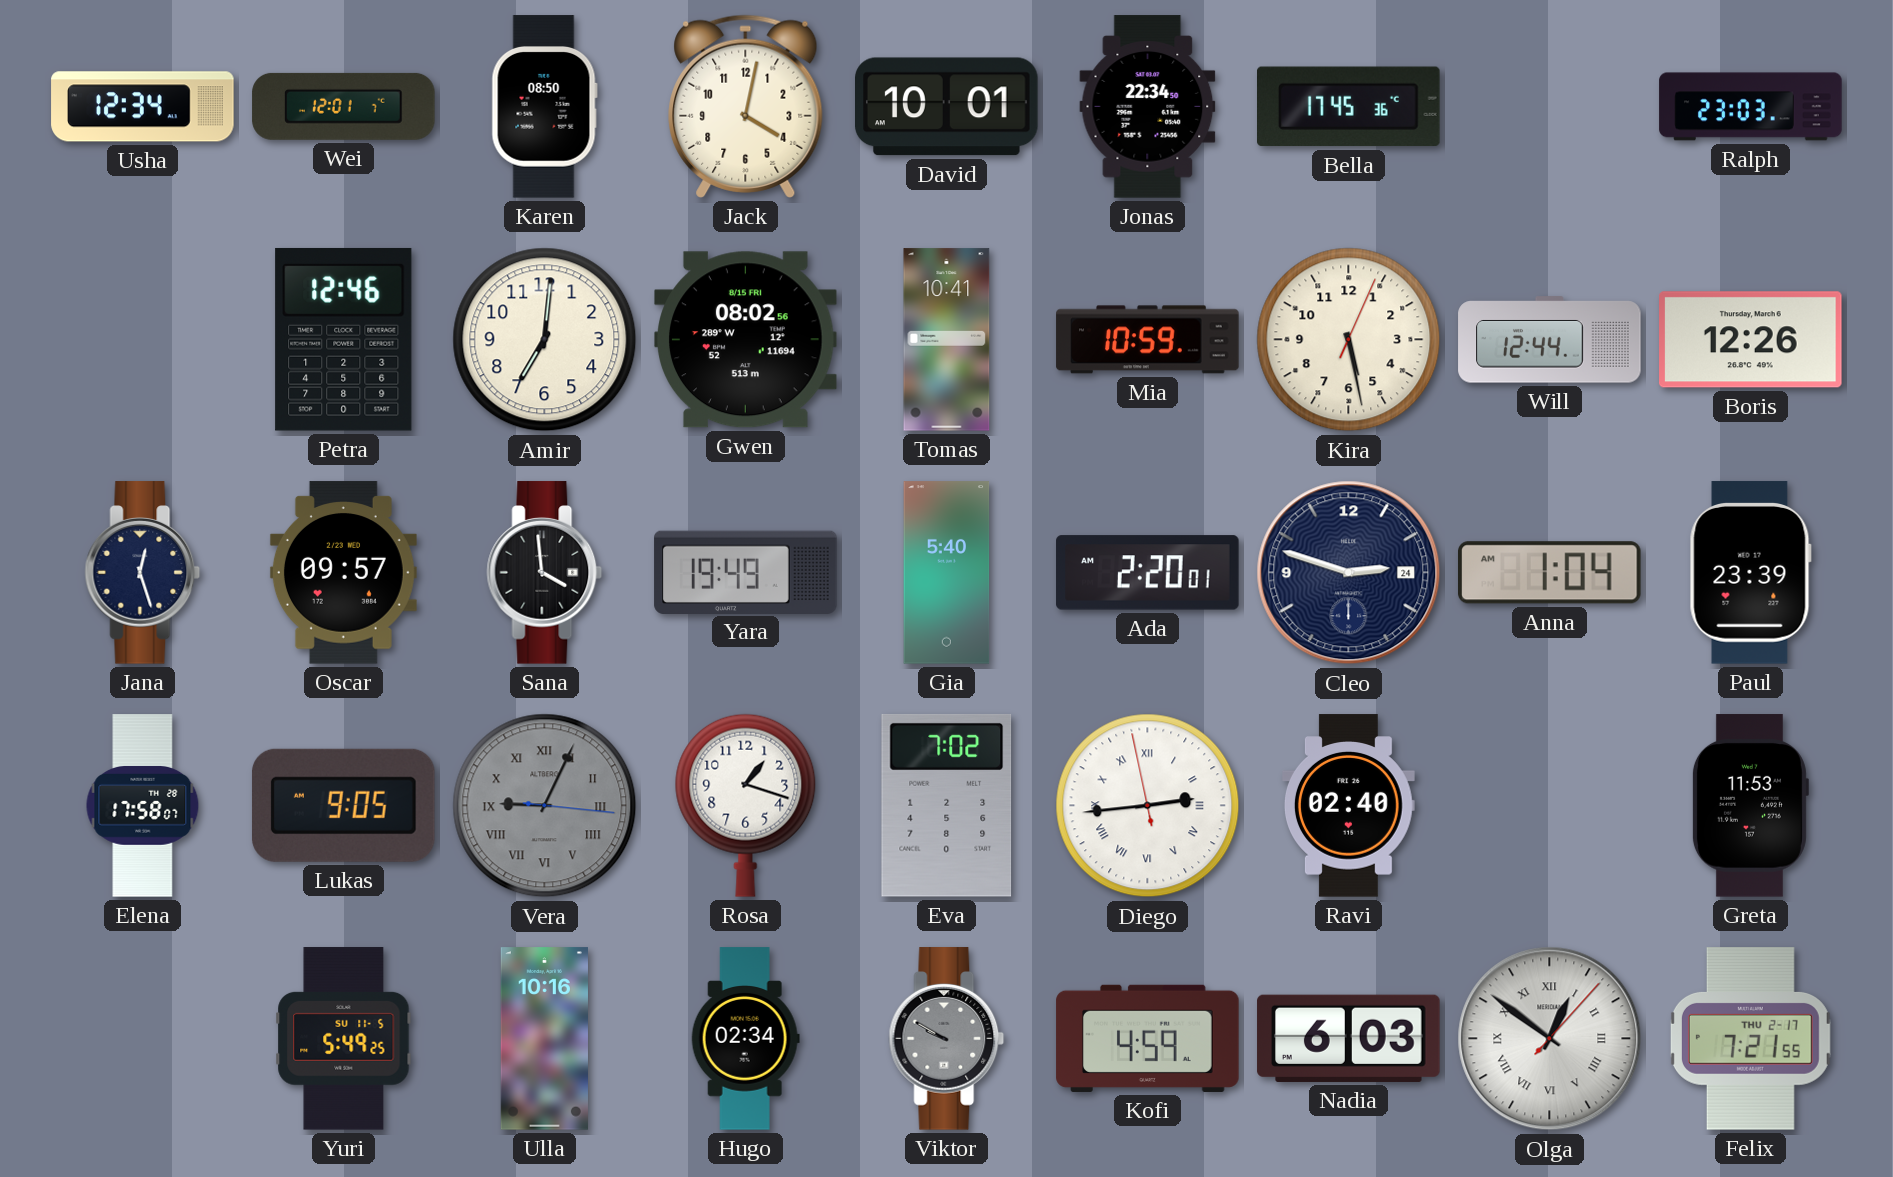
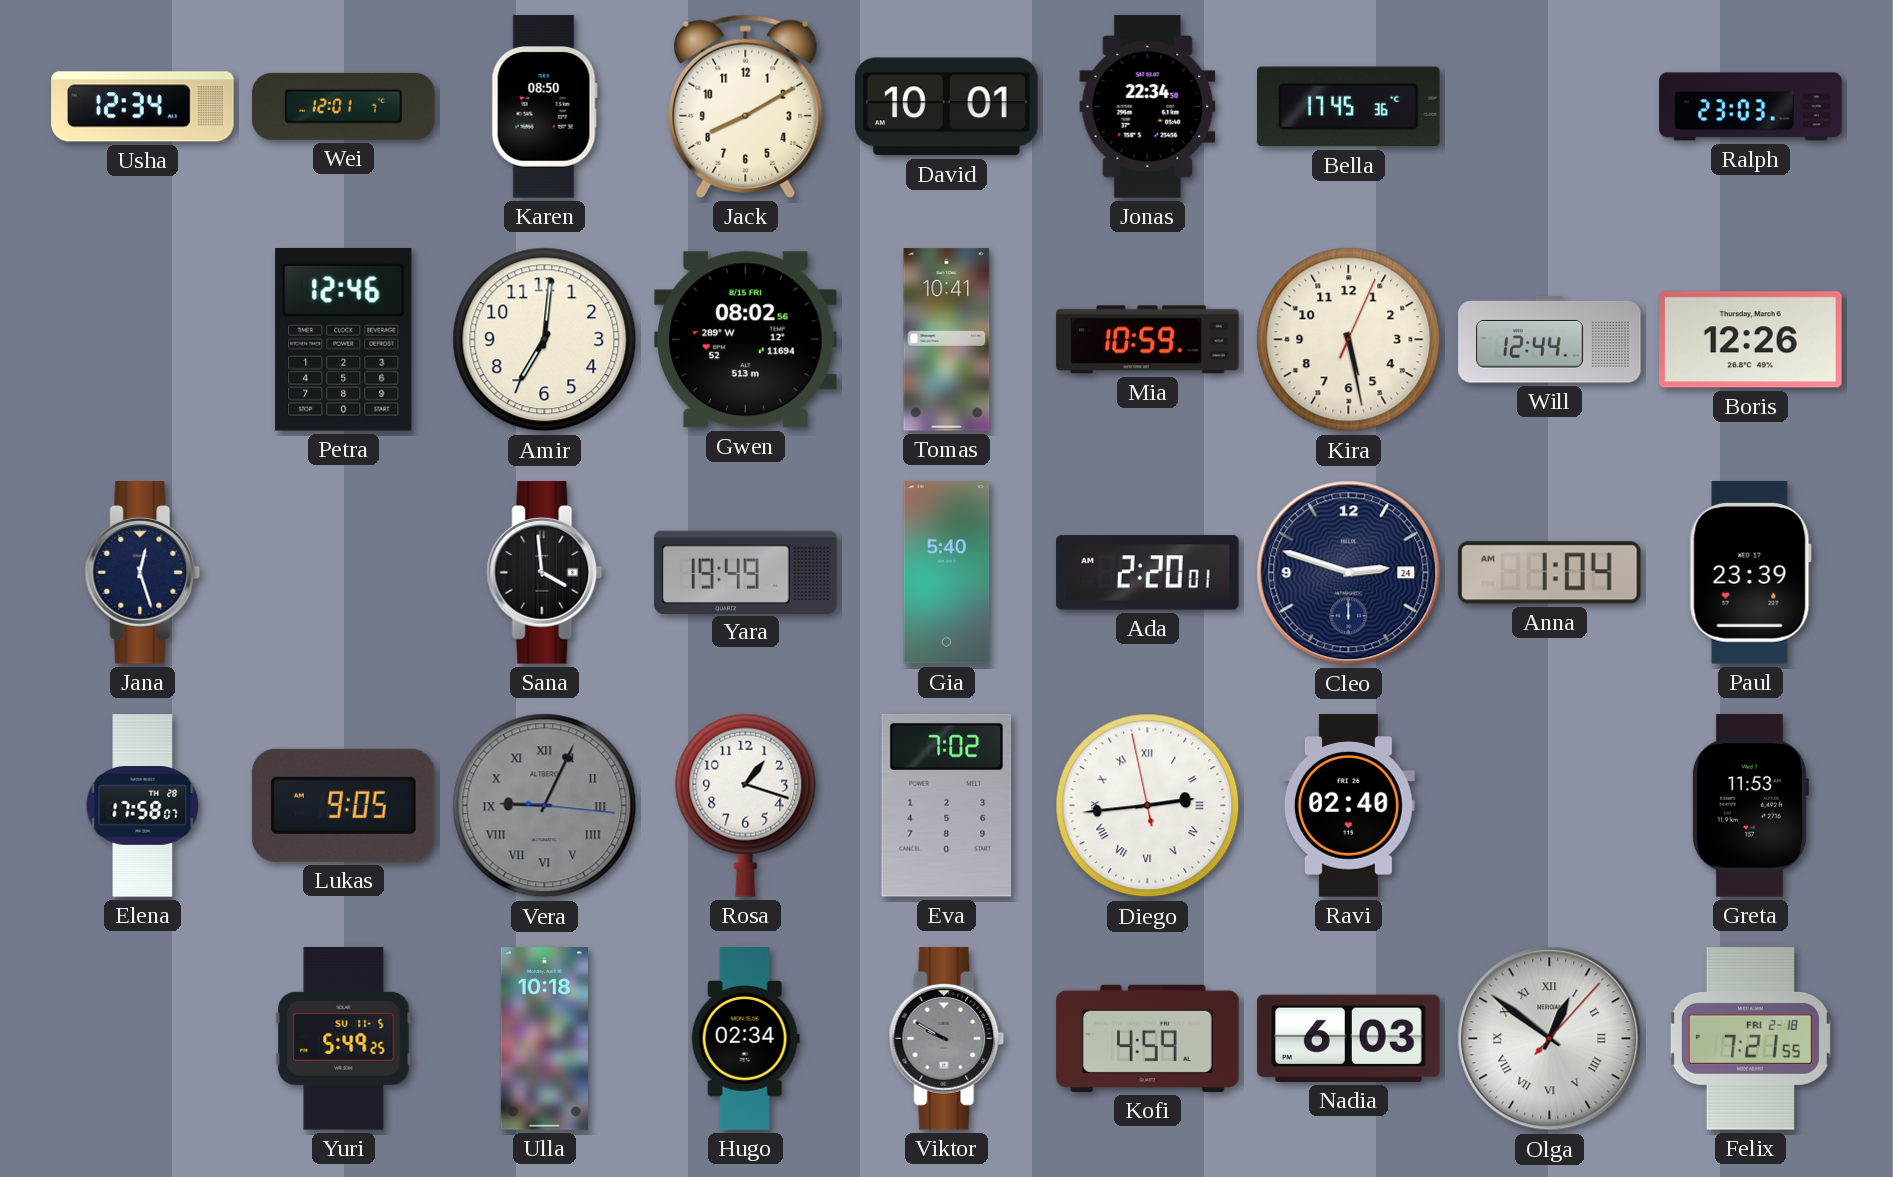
Jack: 4:02 -> 8:10
Oscar: 09:57 -> none
Ulla: 10:16 -> 10:18
Felix date: THU 2-17 -> FRI 2-18
